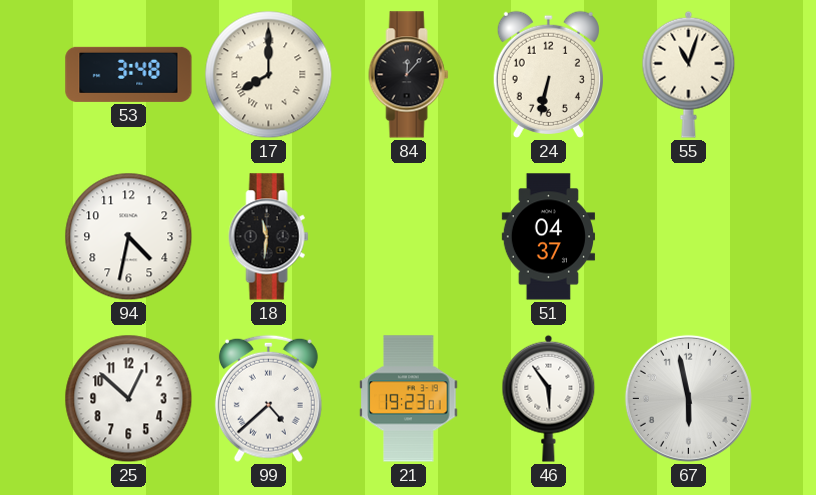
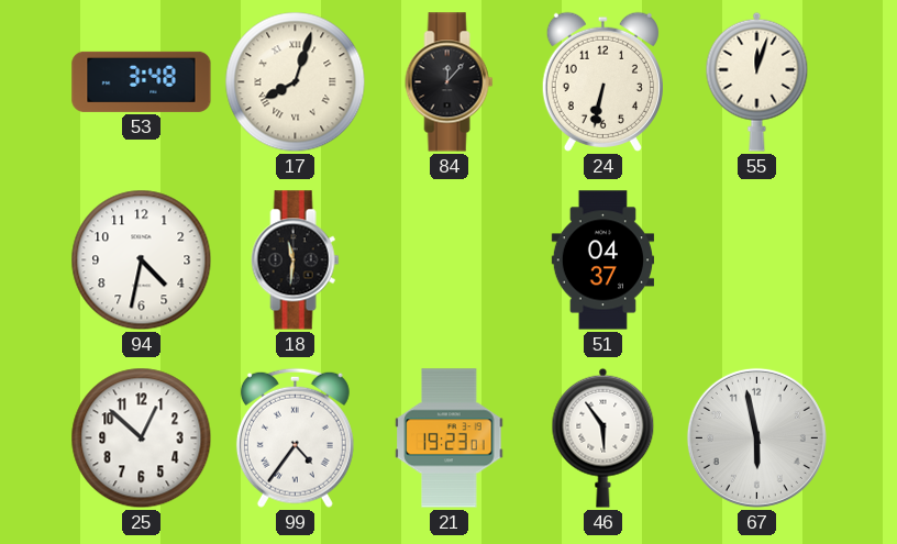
17: 8:00 -> 8:03
55: 11:03 -> 12:03
99: 4:38 -> 4:36
